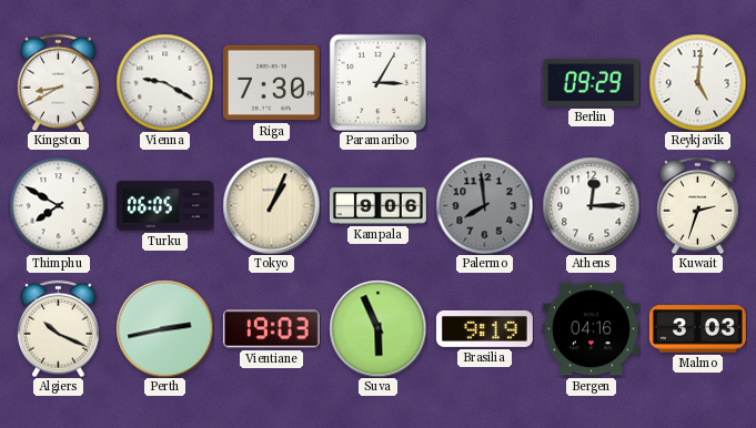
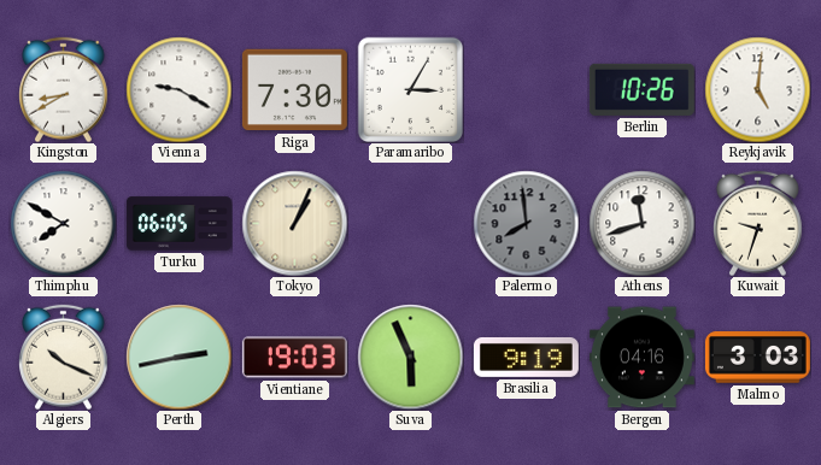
Berlin: 09:29 -> 10:26
Kampala: 9:06 -> none
Athens: 12:15 -> 11:42
Kuwait: 2:33 -> 9:33
